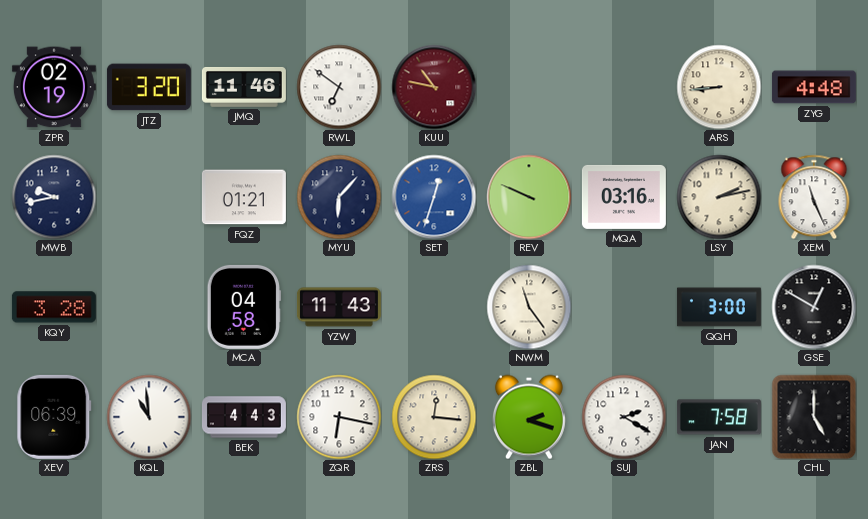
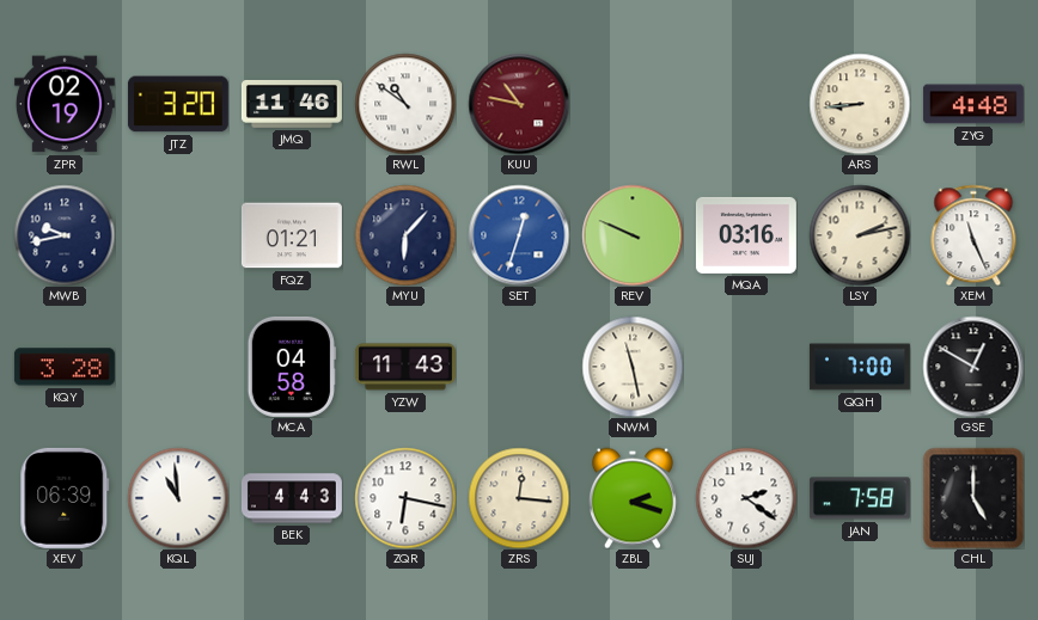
RWL: 6:51 -> 10:51
NWM: 11:24 -> 11:28
QQH: 3:00 -> 7:00
SUJ: 2:20 -> 2:21
